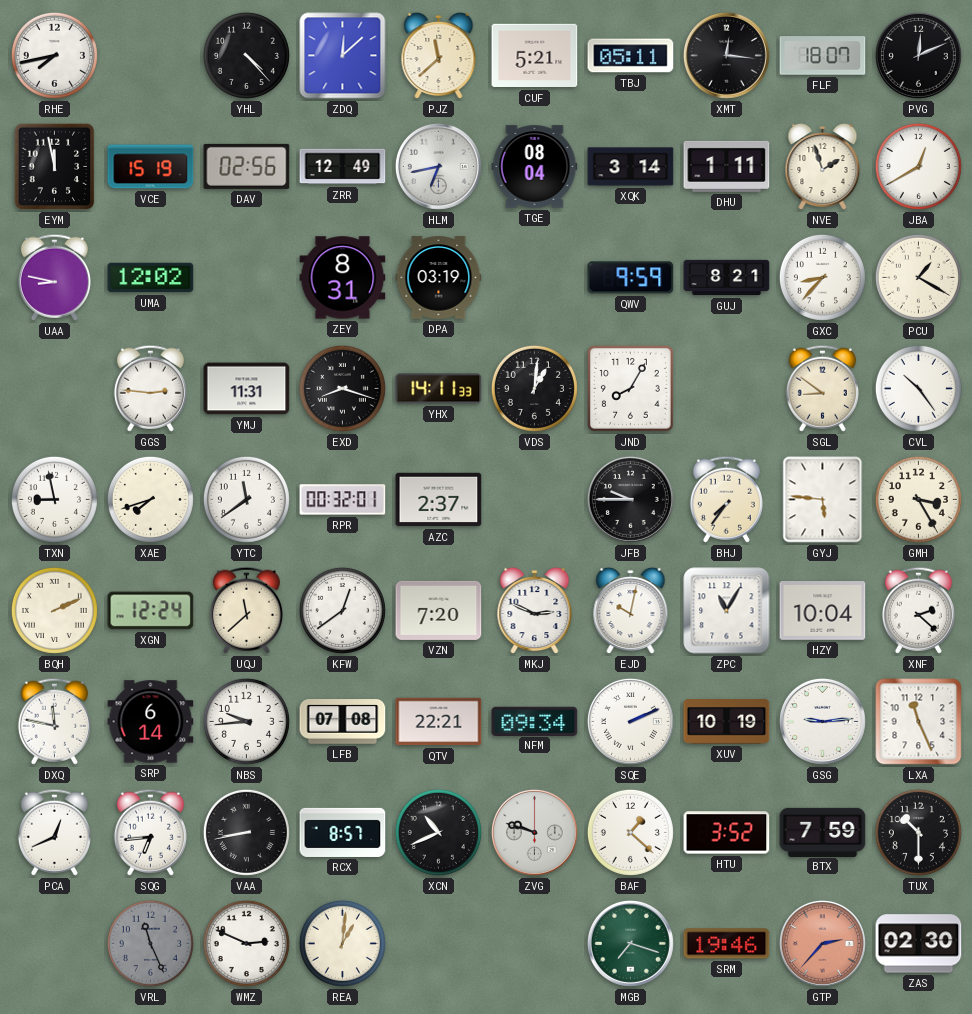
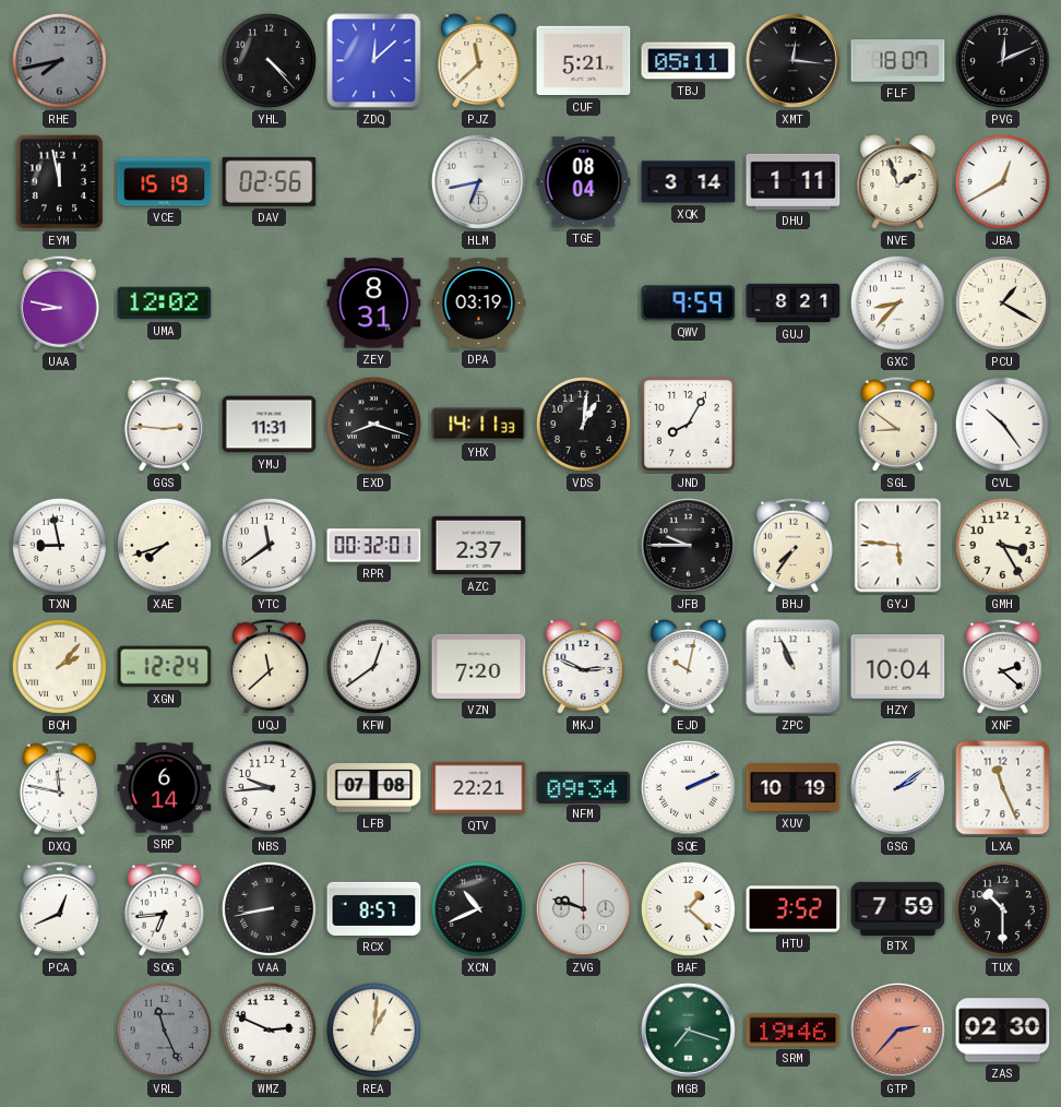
RHE dial: white -> grey
ZRR: 12:49 -> none
BQH: 2:11 -> 2:07
ZPC: 11:05 -> 10:56
GSG: 9:14 -> 2:09
